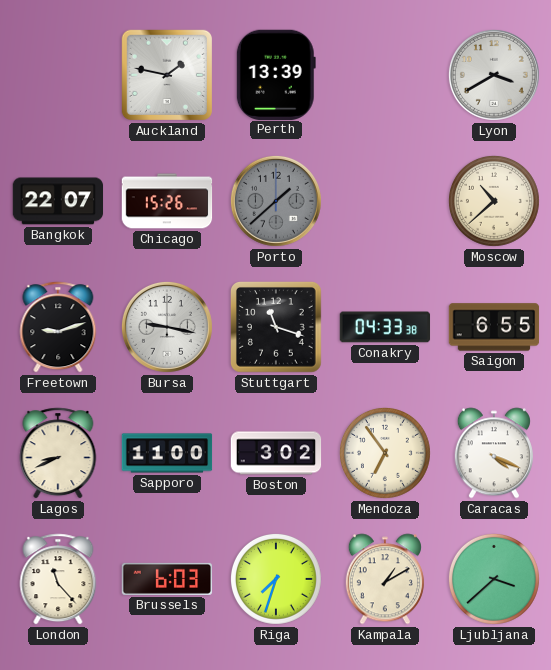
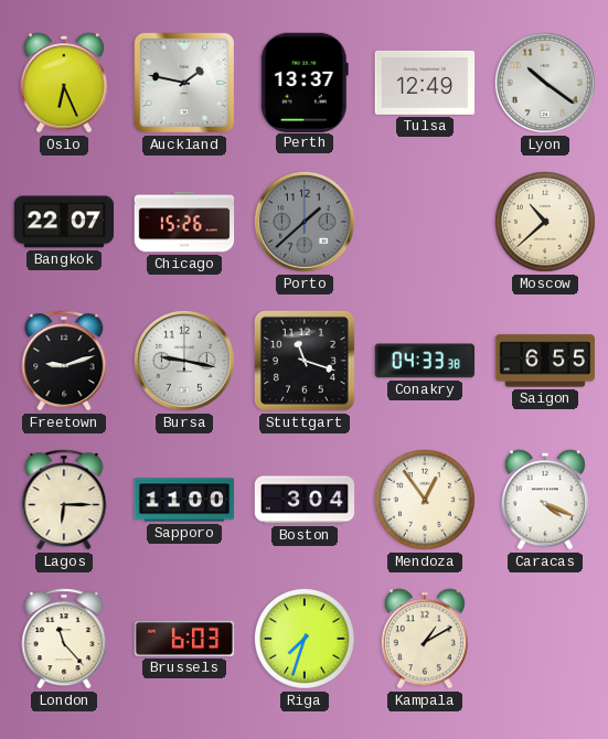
Oslo: none -> 6:26
Perth: 13:39 -> 13:37
Tulsa: none -> 12:49
Lyon: 3:40 -> 10:21
Lagos: 8:41 -> 6:15
Boston: 3:02 -> 3:04
Mendoza: 6:54 -> 12:54
Ljubljana: 3:38 -> none
